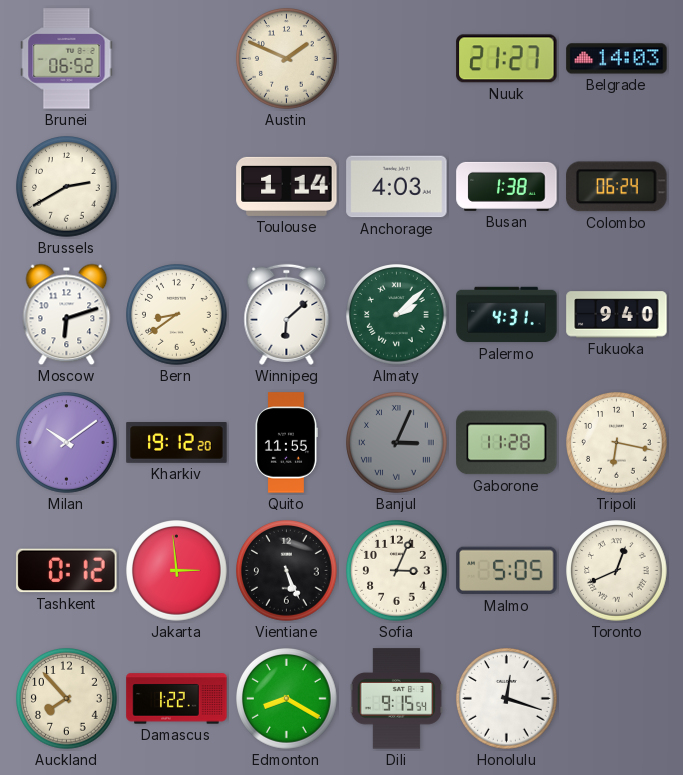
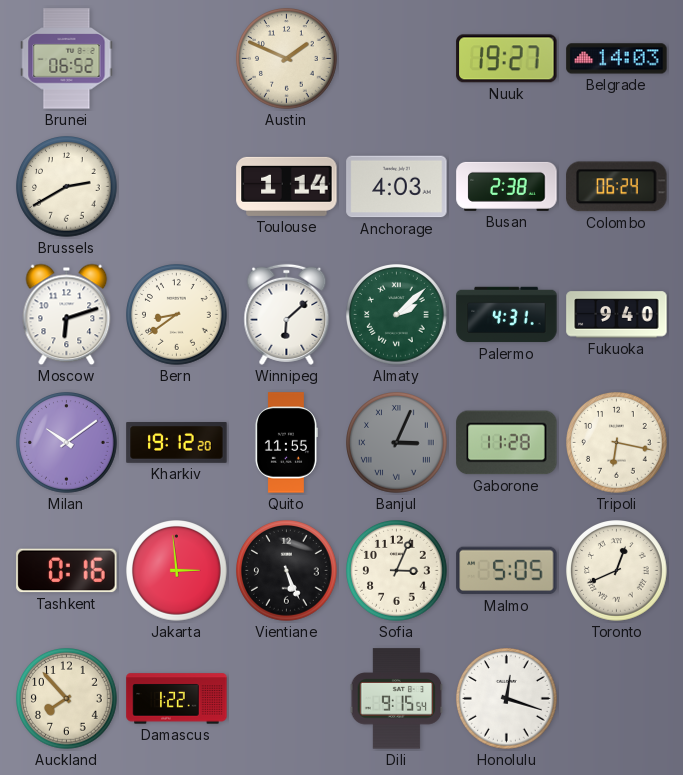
Nuuk: 21:27 -> 19:27
Busan: 1:38 -> 2:38
Tashkent: 0:12 -> 0:16
Edmonton: 8:20 -> none
